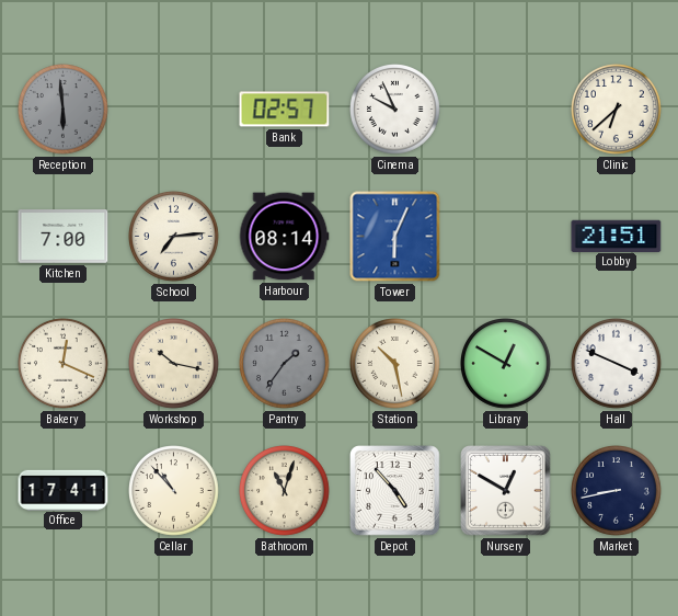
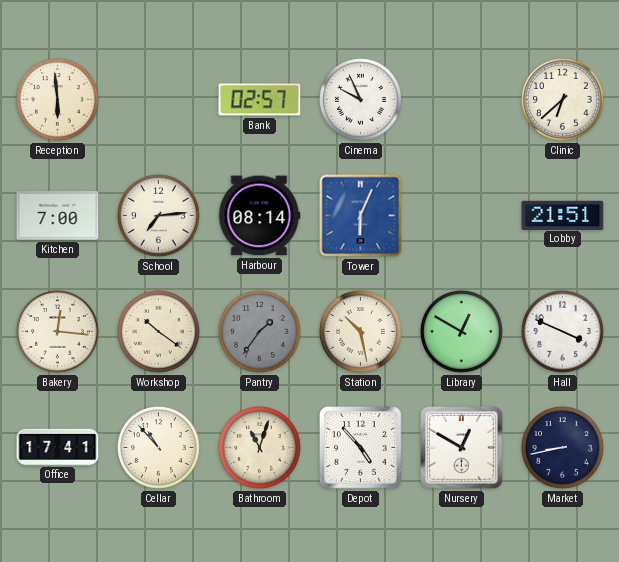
Reception dial: grey -> cream
Bakery: 12:19 -> 12:16
Workshop: 10:17 -> 10:21
